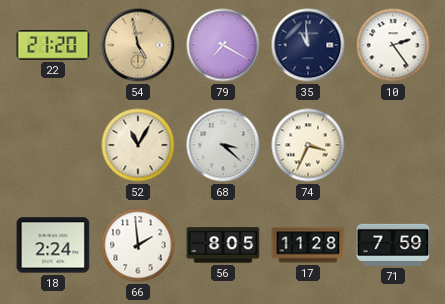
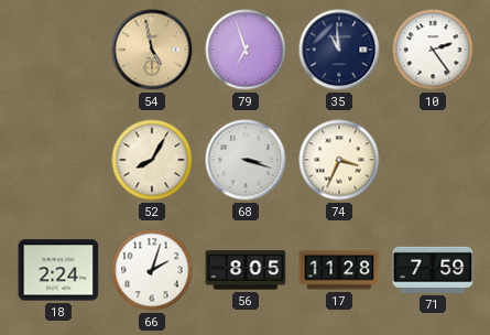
22: 21:20 -> none
79: 7:20 -> 6:57
52: 11:05 -> 8:05
68: 3:22 -> 3:18
66: 1:59 -> 2:03
